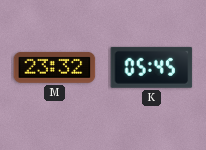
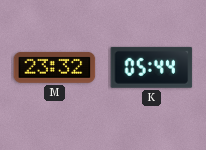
K: 05:45 -> 05:44
